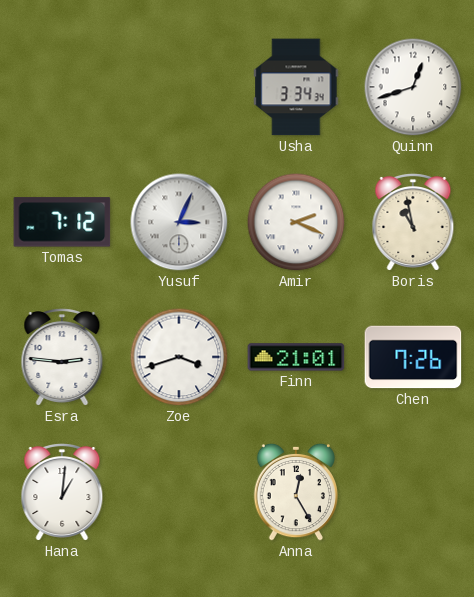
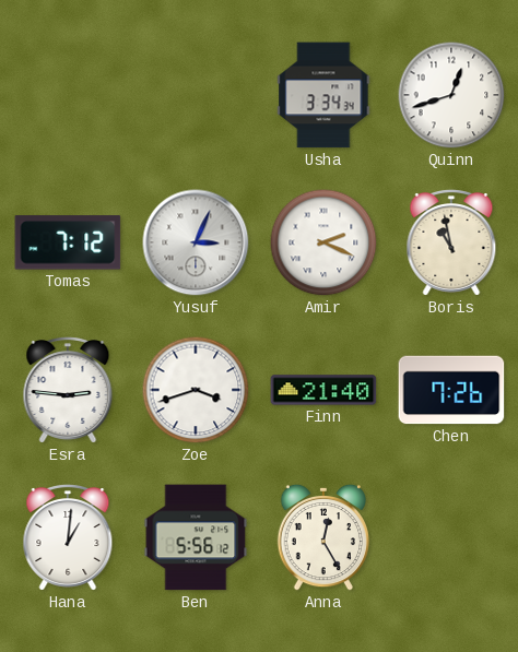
Finn: 21:01 -> 21:40
Ben: none -> 5:56
